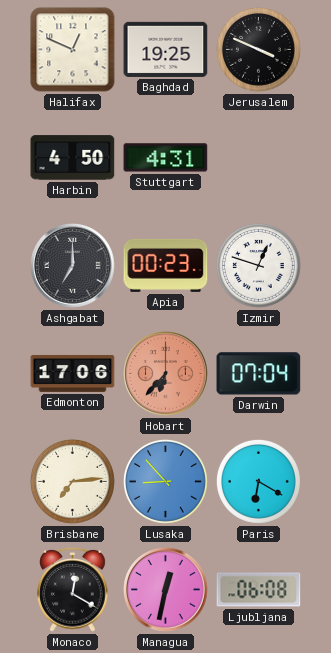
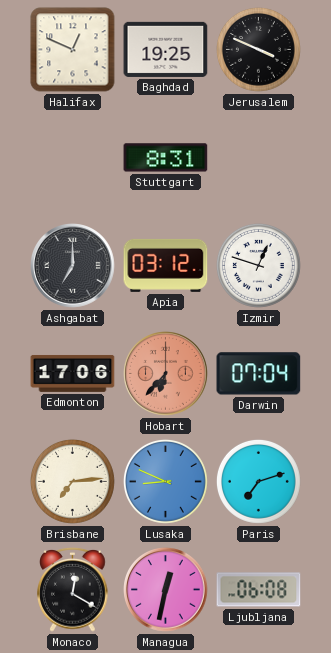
Harbin: 4:50 -> none
Stuttgart: 4:31 -> 8:31
Apia: 00:23 -> 03:12
Lusaka: 8:53 -> 8:49
Paris: 6:20 -> 7:12
